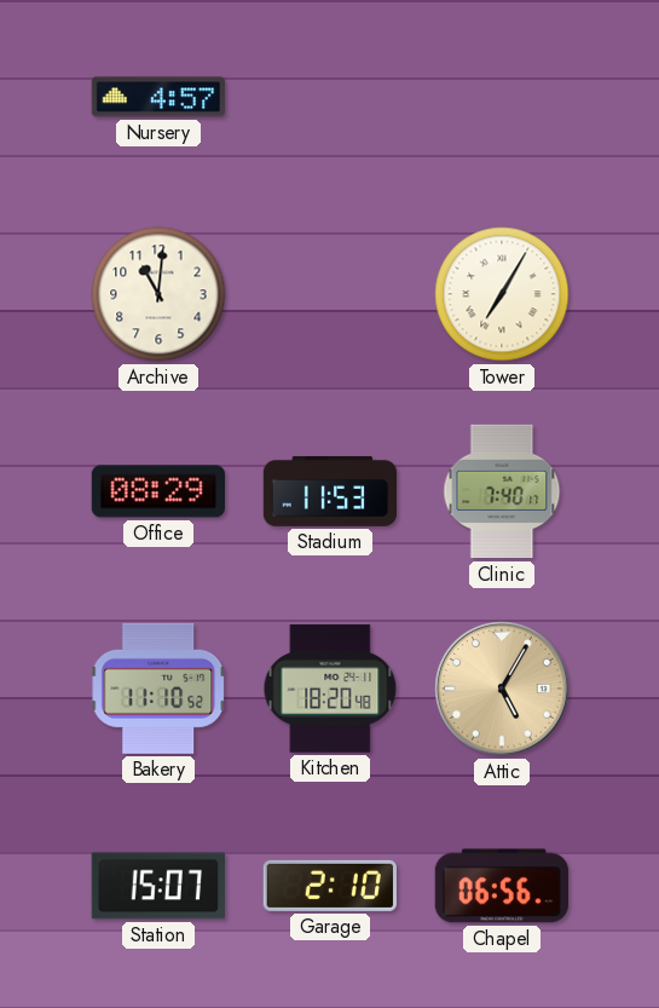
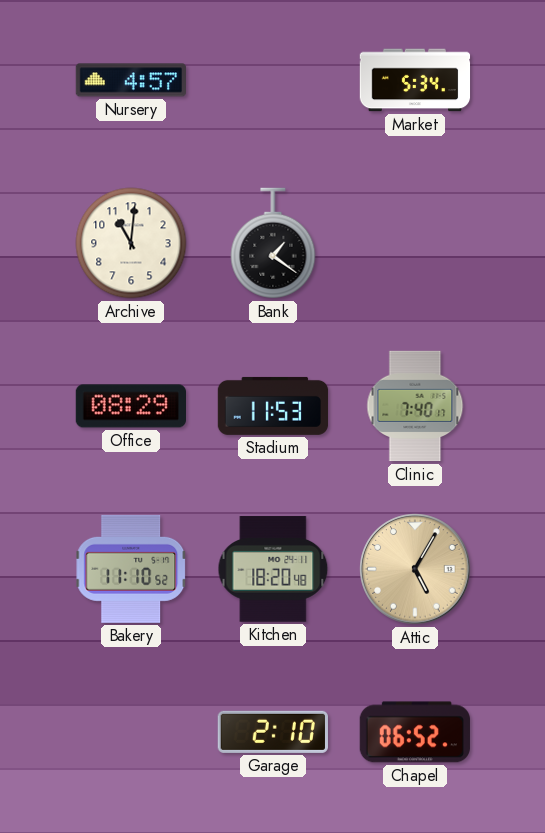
Market: none -> 5:34
Bank: none -> 1:21
Tower: 7:05 -> none
Station: 15:07 -> none
Chapel: 06:56 -> 06:52
